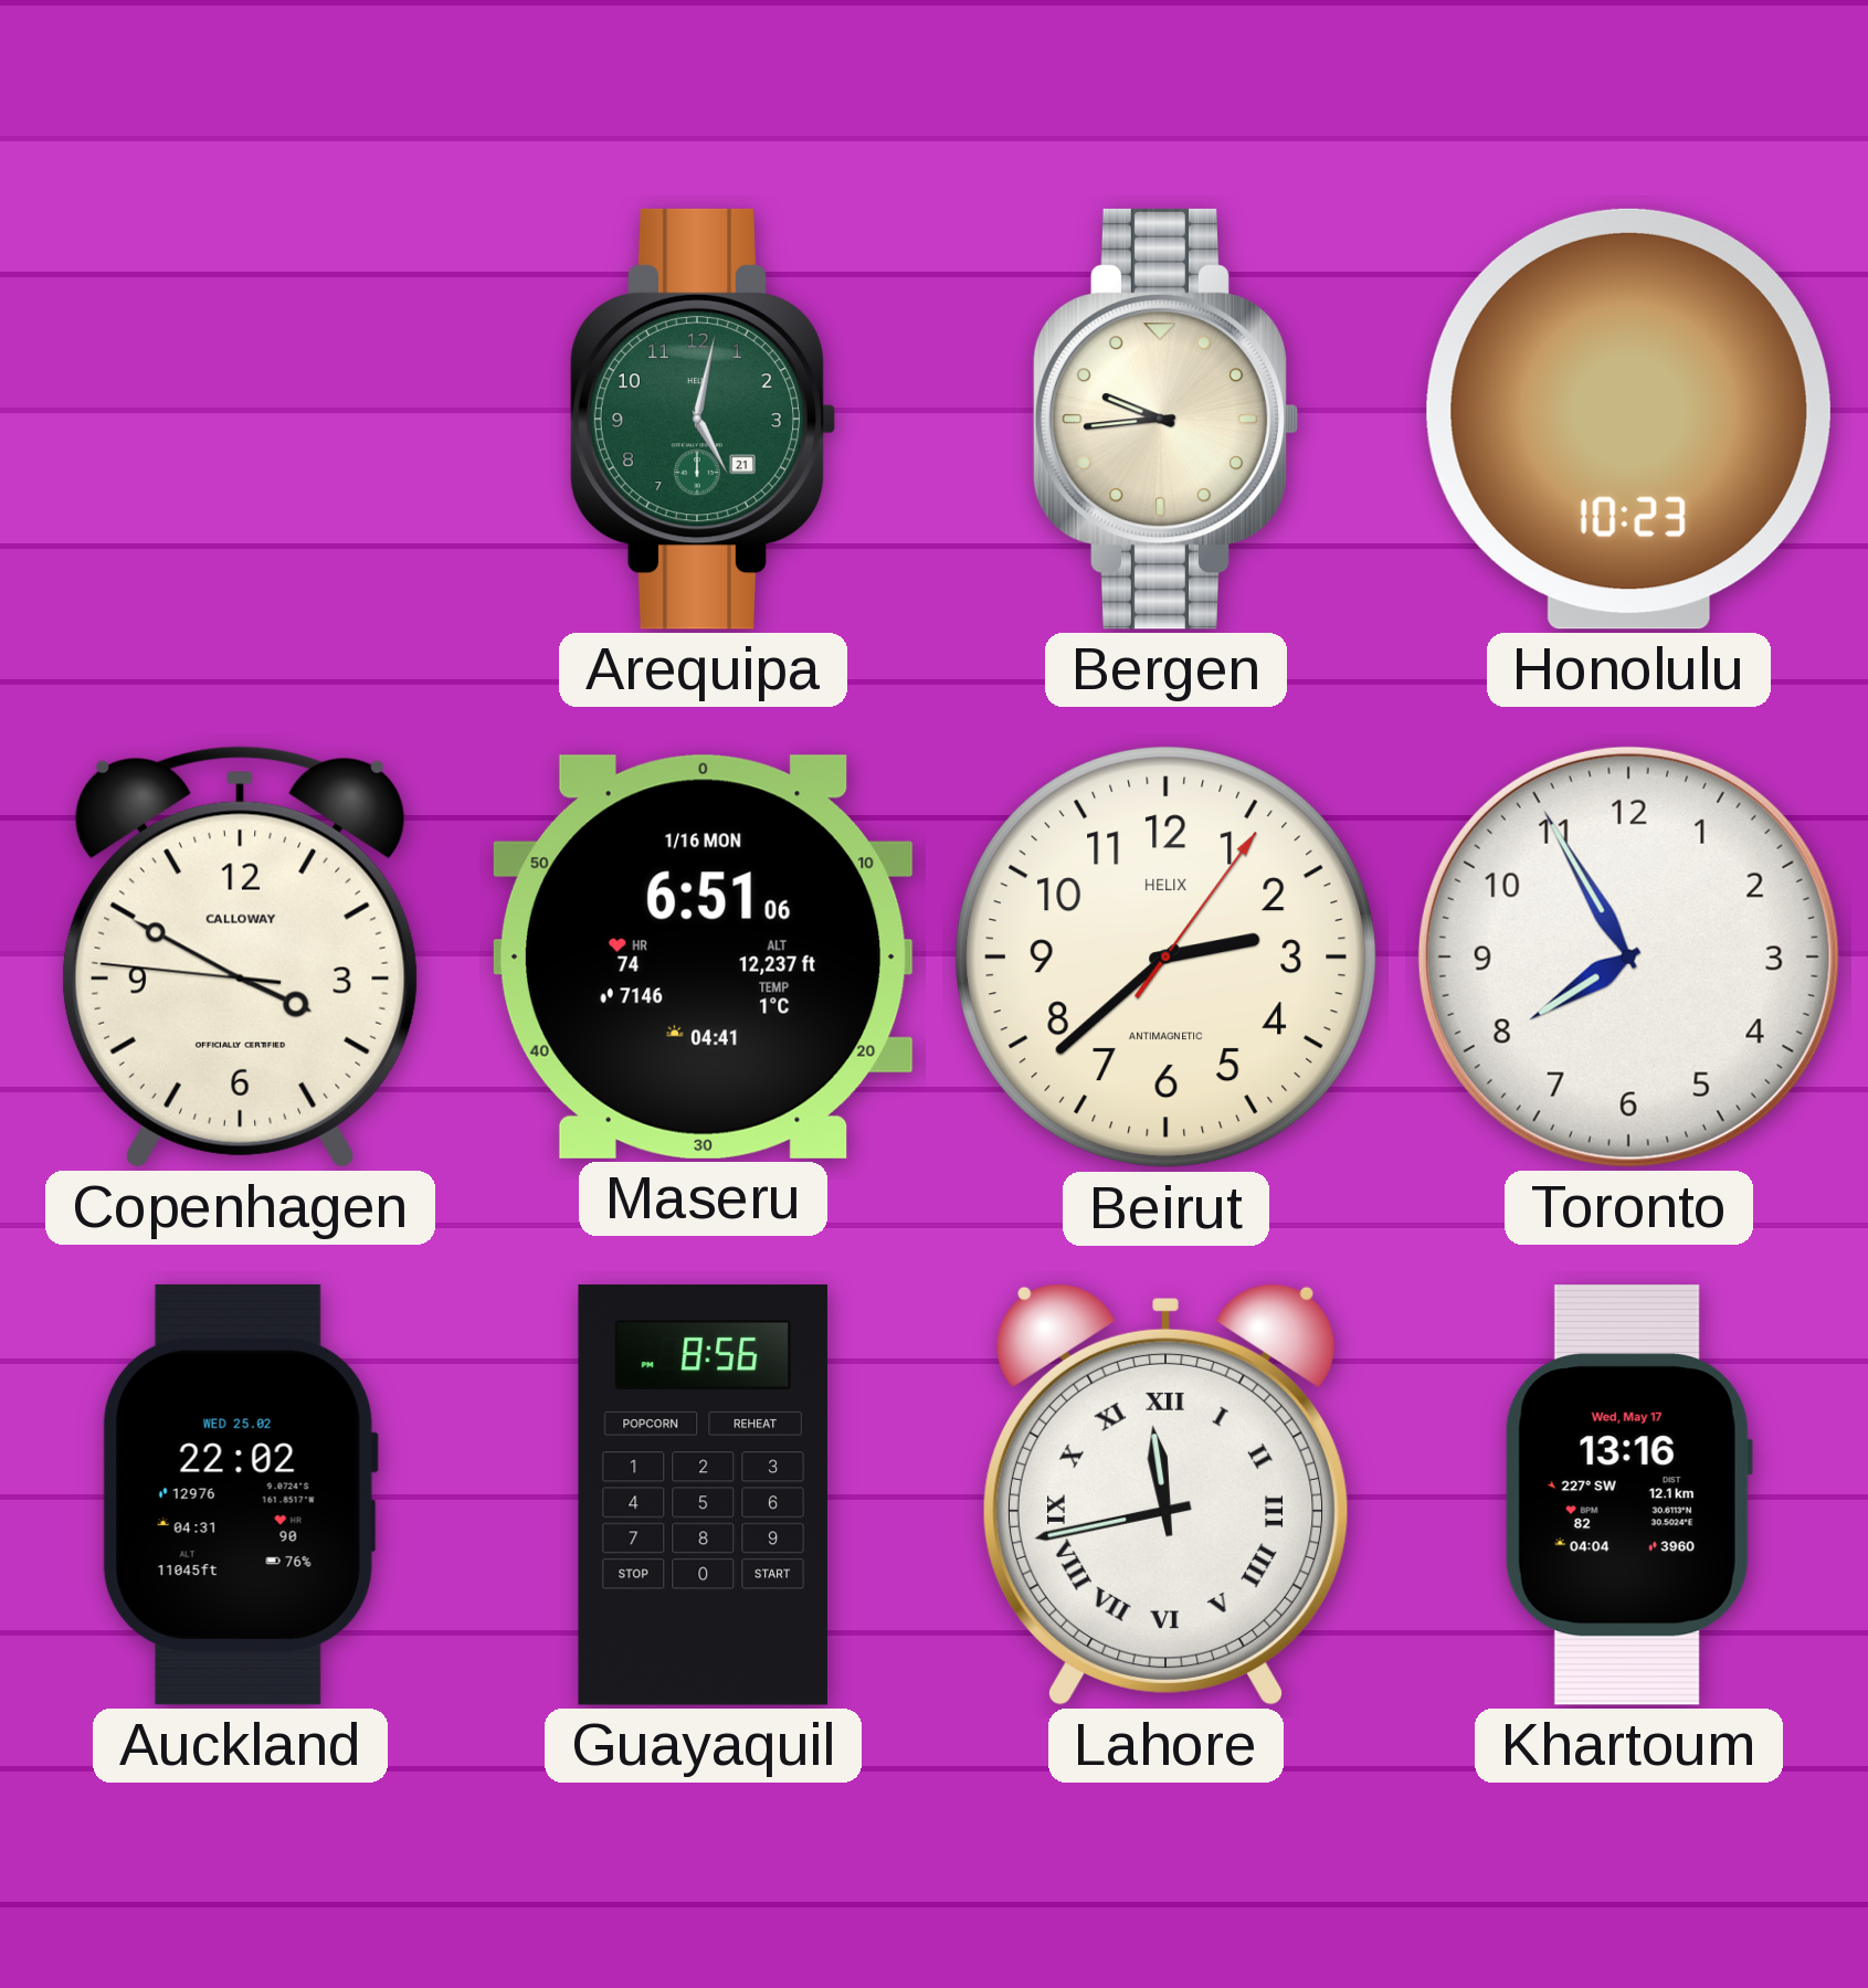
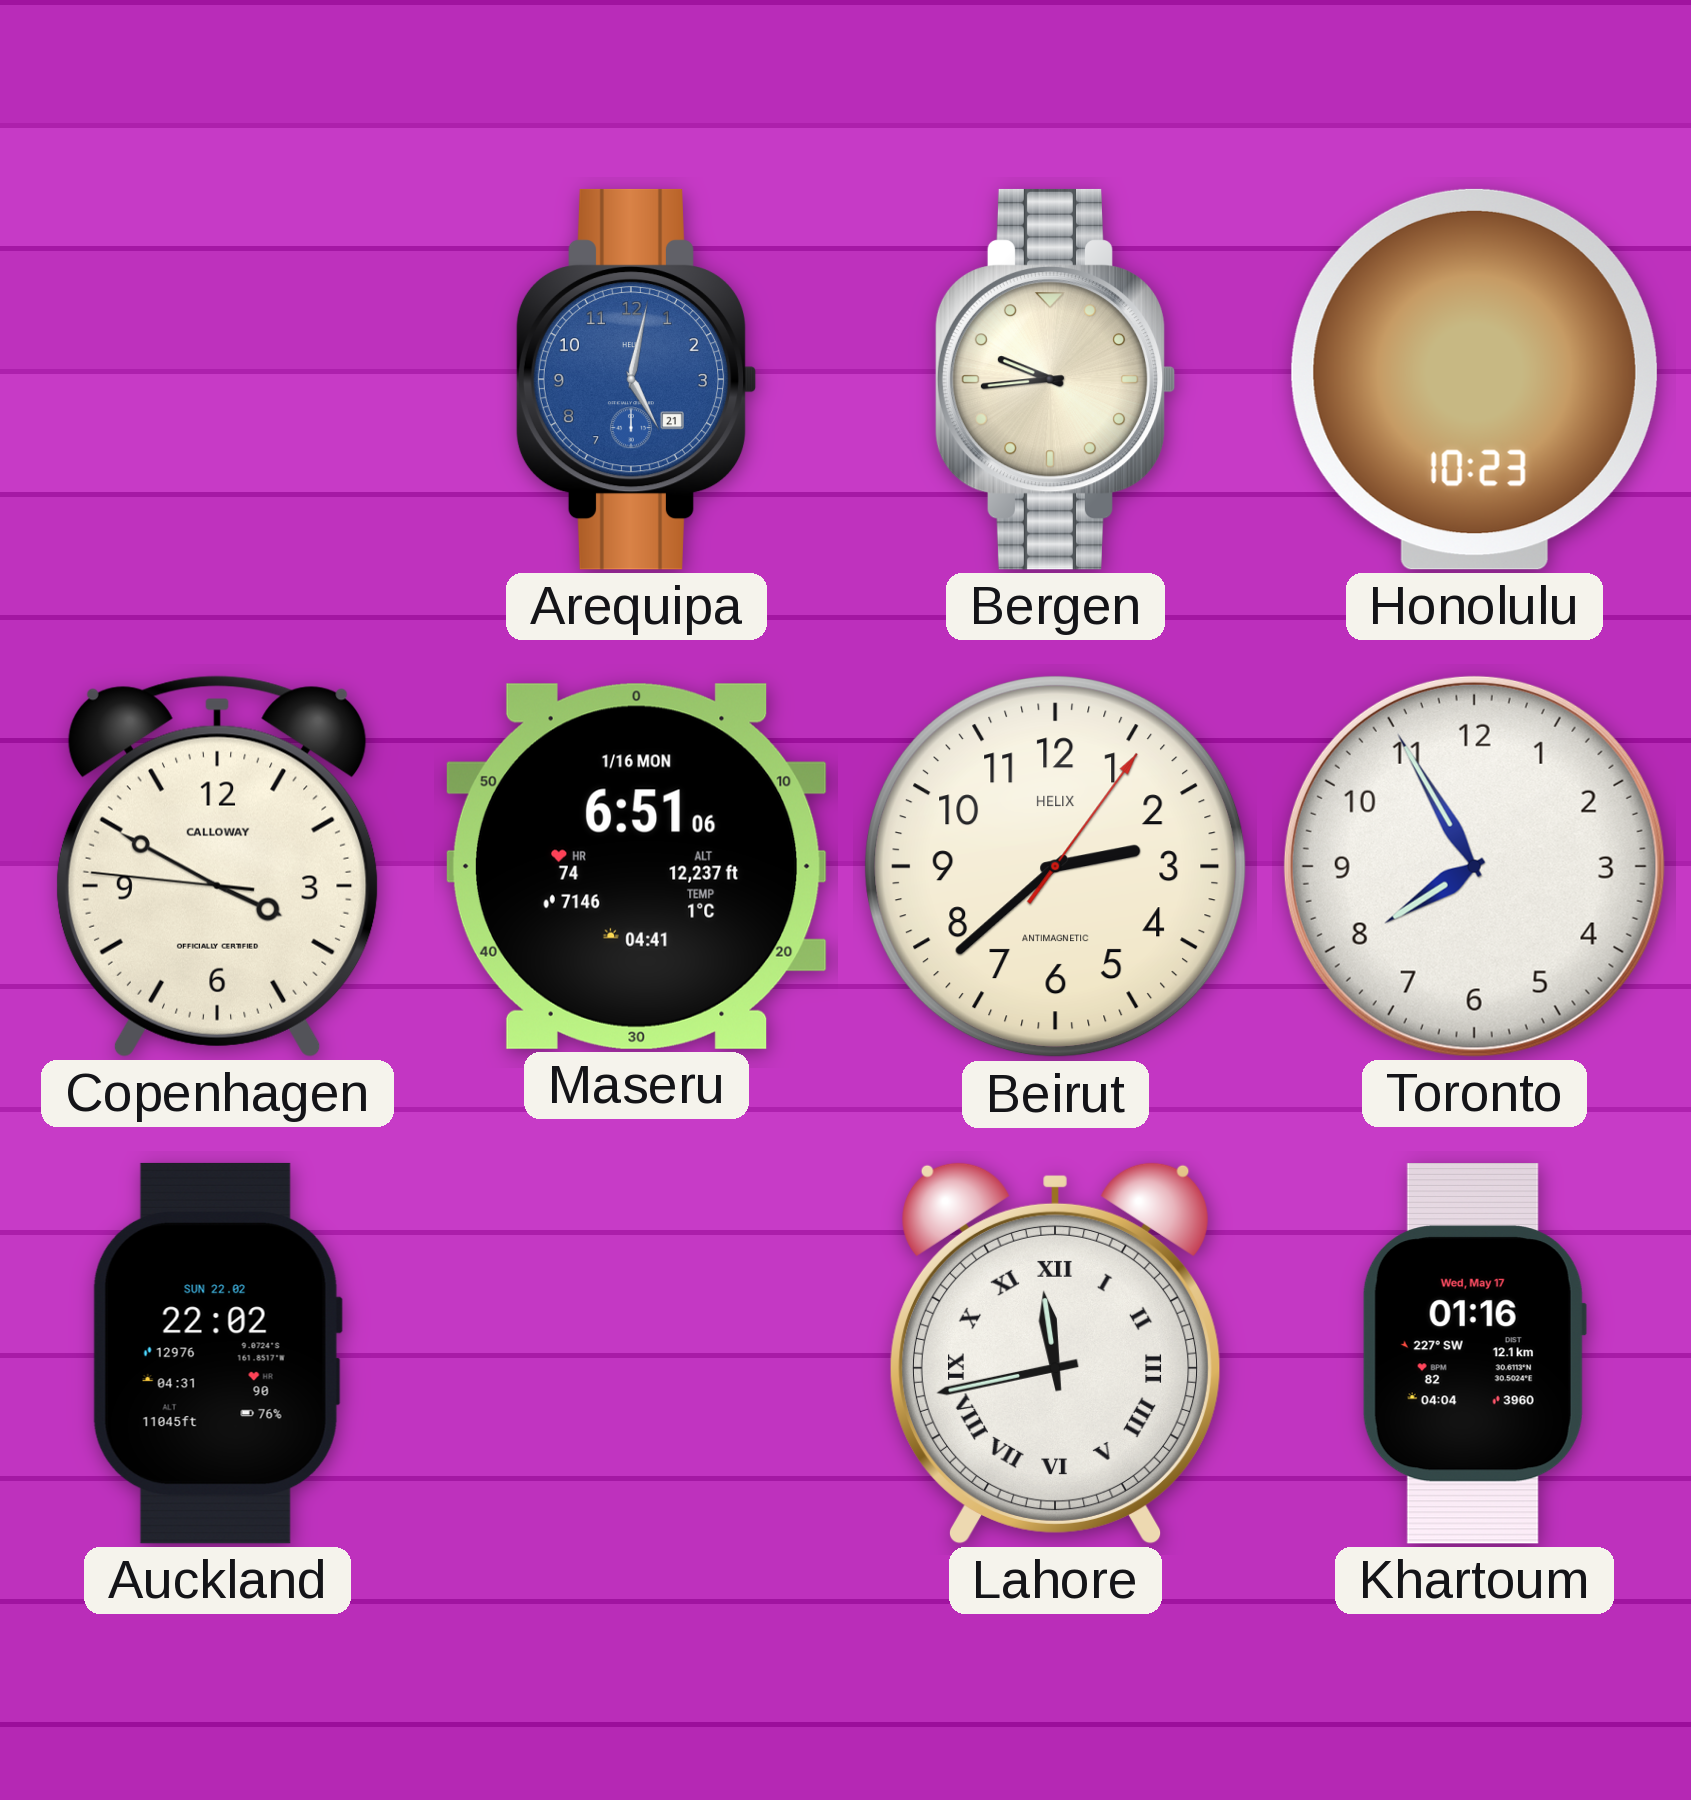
Arequipa dial: green -> blue
Auckland date: WED 25.02 -> SUN 22.02
Guayaquil: 8:56 -> none
Khartoum: 13:16 -> 01:16
